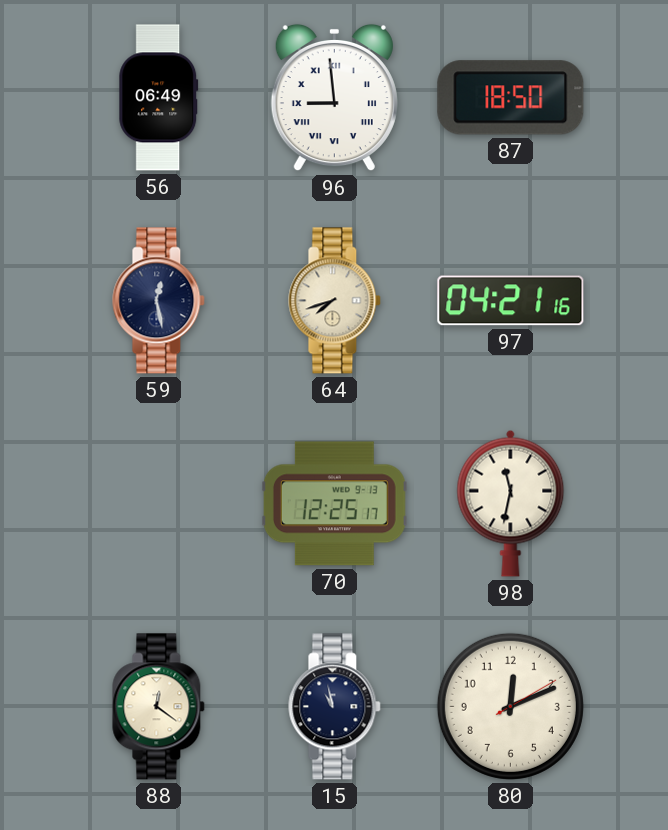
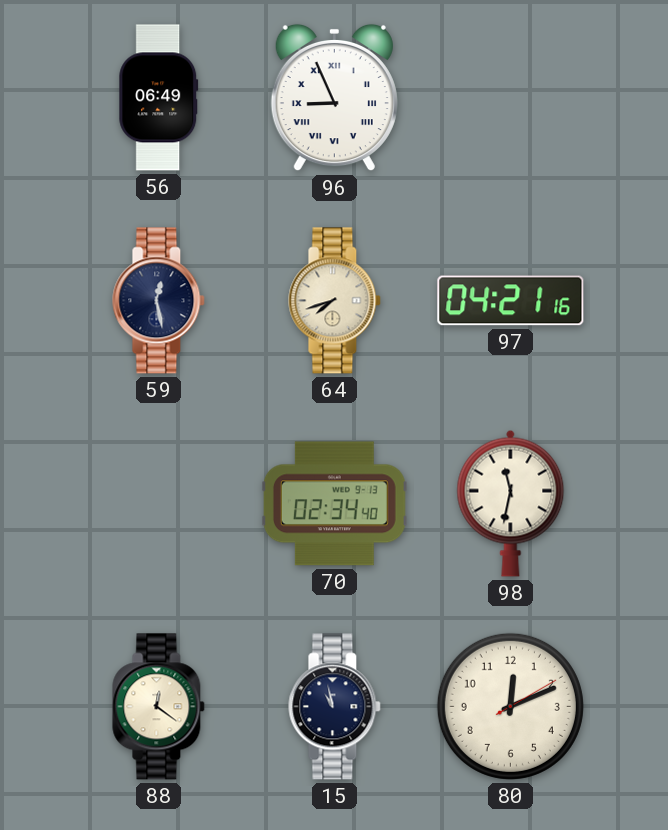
96: 8:59 -> 8:56
87: 18:50 -> none
70: 12:25 -> 02:34
